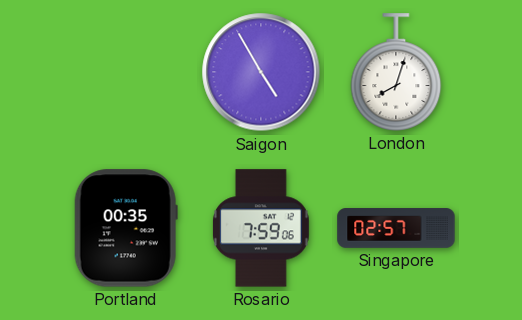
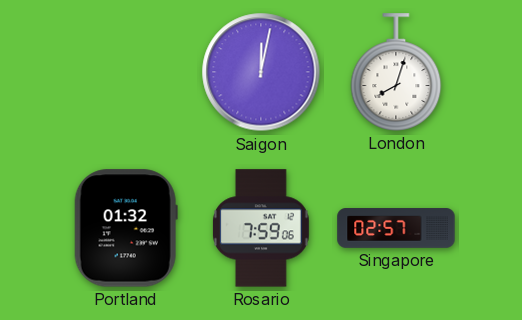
Saigon: 4:55 -> 12:02
Portland: 00:35 -> 01:32
